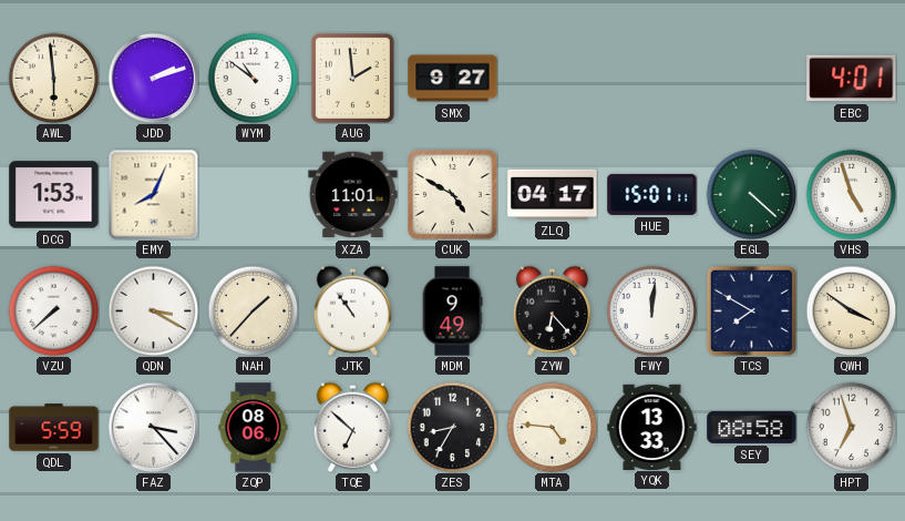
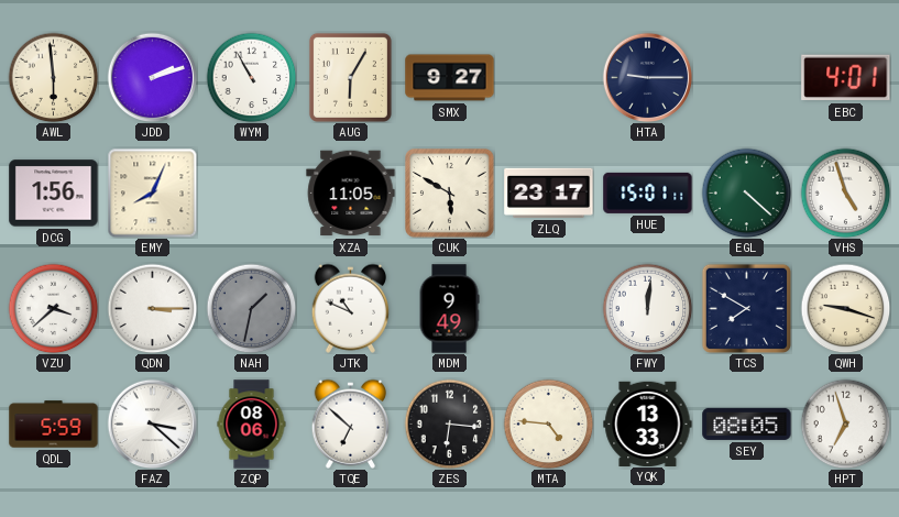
WYM: 10:51 -> 10:55
AUG: 1:59 -> 6:05
HTA: none -> 9:15
DCG: 1:53 -> 1:56
XZA: 11:01 -> 11:05
CUK: 4:50 -> 5:50
ZLQ: 04:17 -> 23:17
VZU: 7:38 -> 3:38
QDN: 3:20 -> 3:15
NAH: 1:37 -> 1:32
NAH dial: cream -> grey
JTK: 10:54 -> 10:49
ZYW: 6:23 -> none
QWH: 3:51 -> 9:18
FAZ: 3:23 -> 3:22
ZES: 8:35 -> 6:16
SEY: 08:58 -> 08:05
